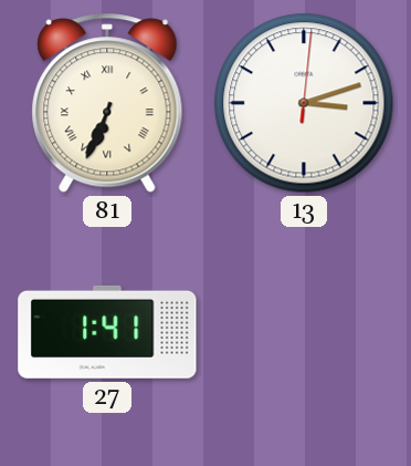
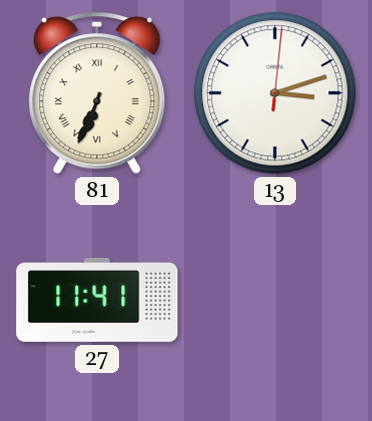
27: 1:41 -> 11:41
